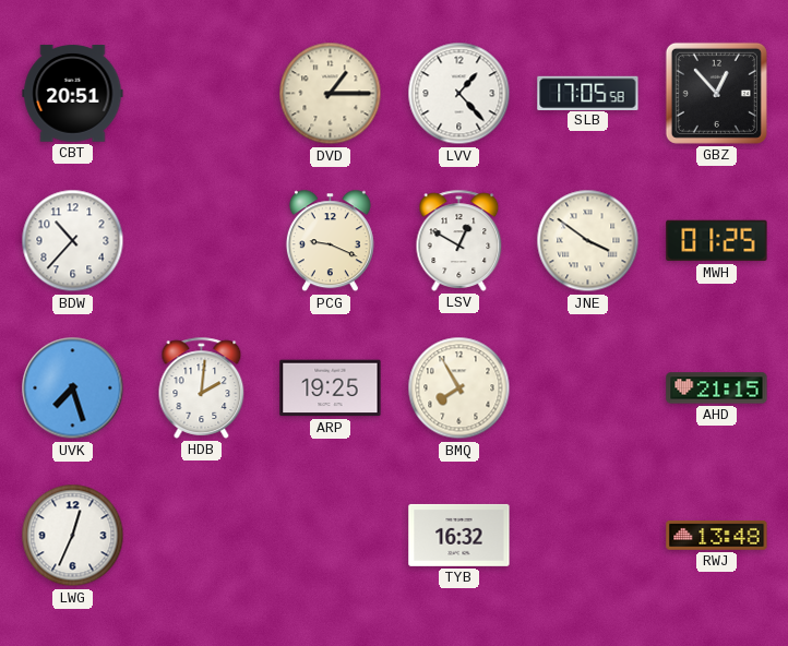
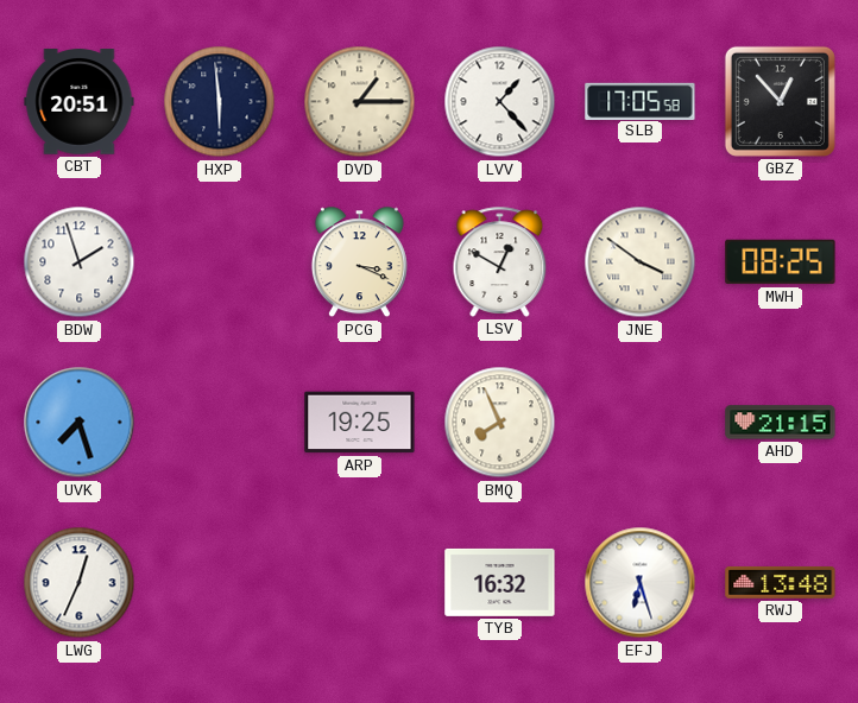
HXP: none -> 5:59
BDW: 10:37 -> 1:57
PCG: 9:19 -> 3:19
MWH: 01:25 -> 08:25
HDB: 2:01 -> none
BMQ: 7:55 -> 7:56
EFJ: none -> 6:27
